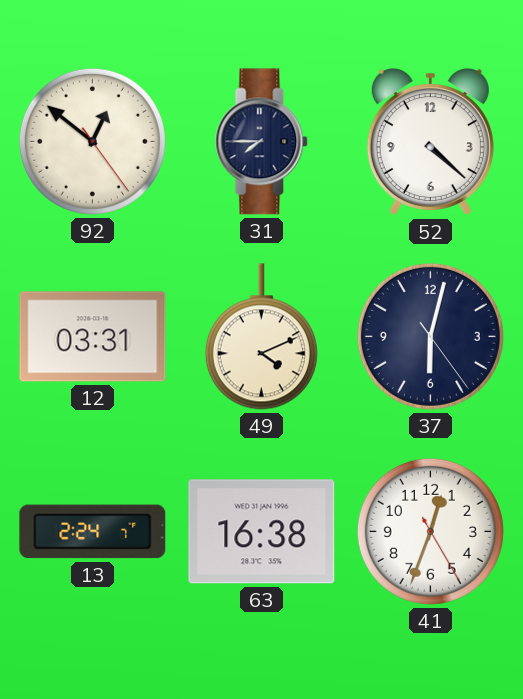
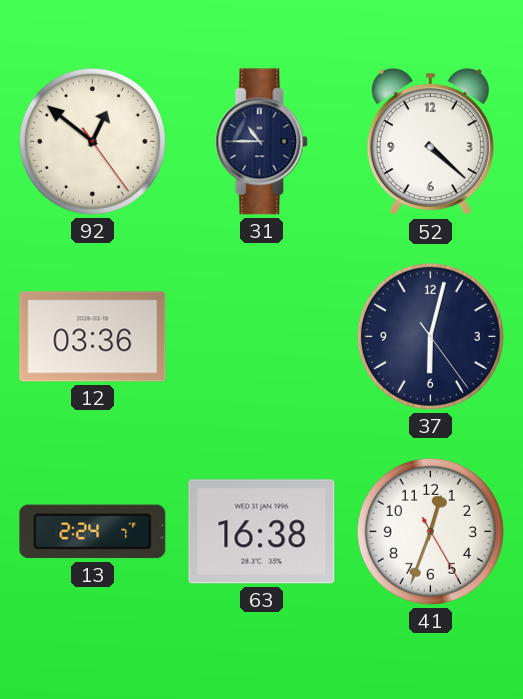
31: 7:45 -> 10:45
12: 03:31 -> 03:36
49: 4:11 -> none
